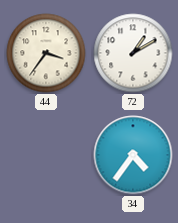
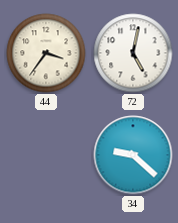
72: 1:10 -> 5:02
34: 4:36 -> 9:22
